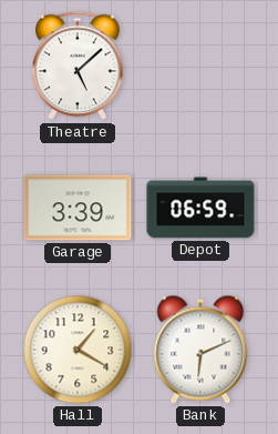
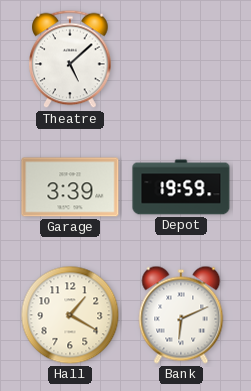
Depot: 06:59 -> 19:59
